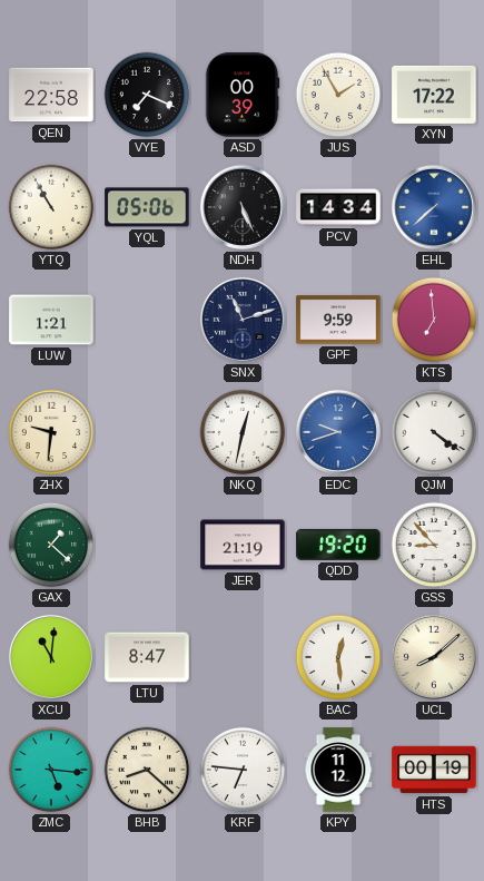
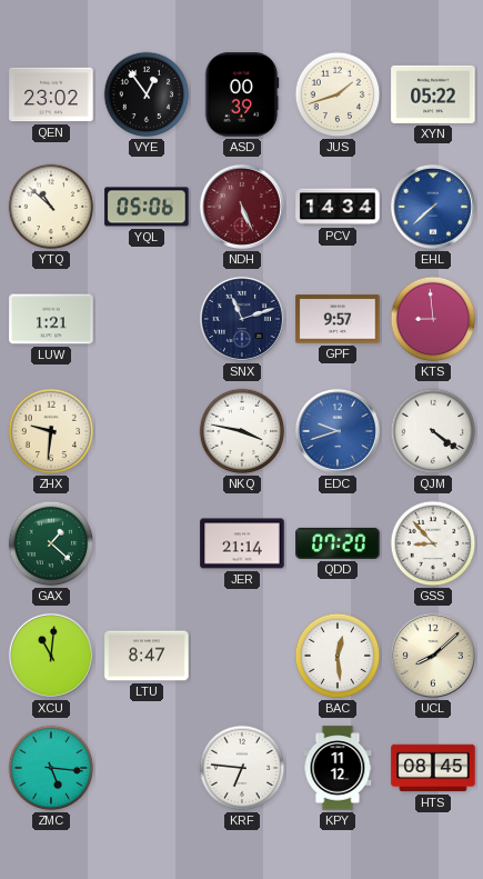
QEN: 22:58 -> 23:02
VYE: 7:19 -> 12:54
JUS: 1:55 -> 1:42
XYN: 17:22 -> 05:22
YTQ: 10:55 -> 10:52
NDH dial: black -> burgundy
GPF: 9:59 -> 9:57
KTS: 6:59 -> 8:59
NKQ: 12:32 -> 3:47
JER: 21:19 -> 21:14
QDD: 19:20 -> 07:20
BHB: 8:22 -> none
HTS: 00:19 -> 08:45
